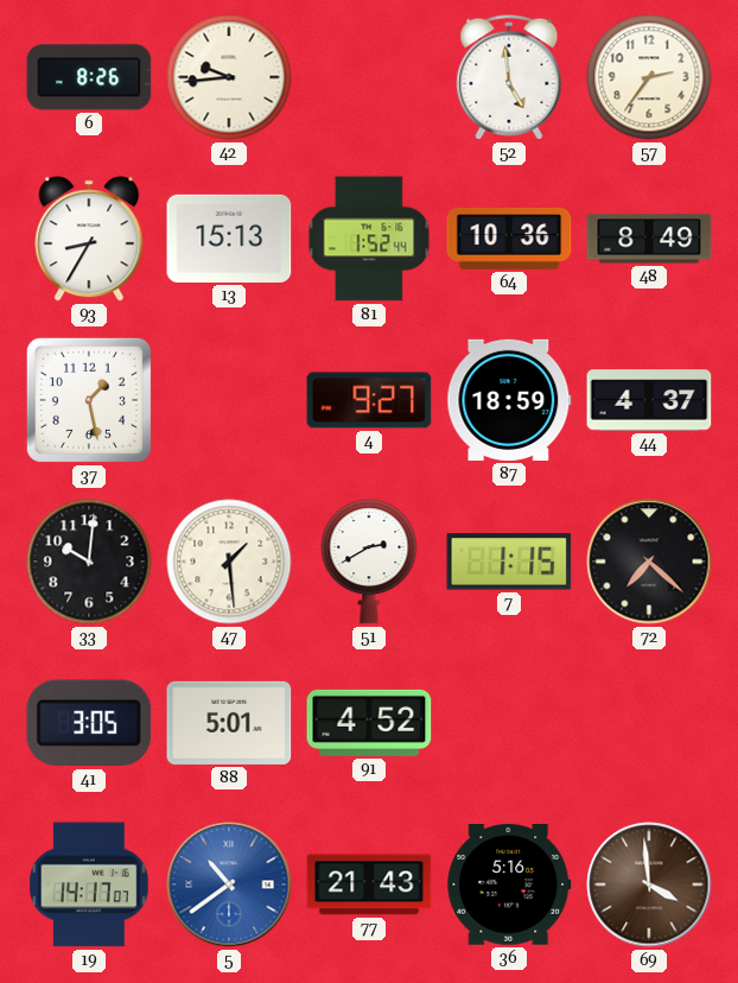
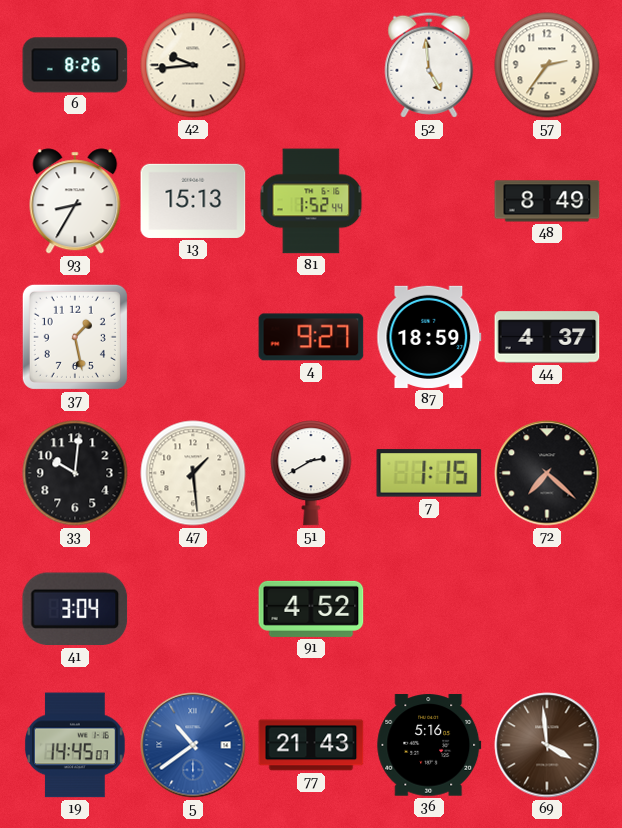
64: 10:36 -> none
41: 3:05 -> 3:04
88: 5:01 -> none
19: 14:17 -> 14:45
